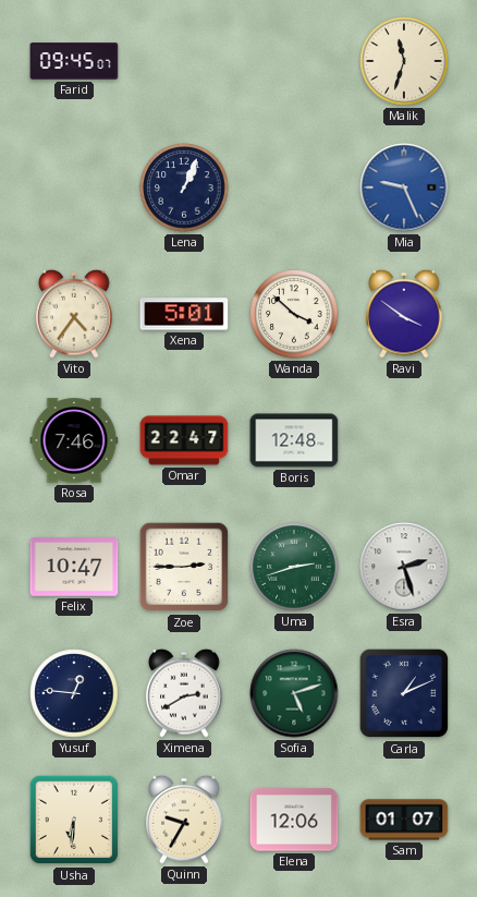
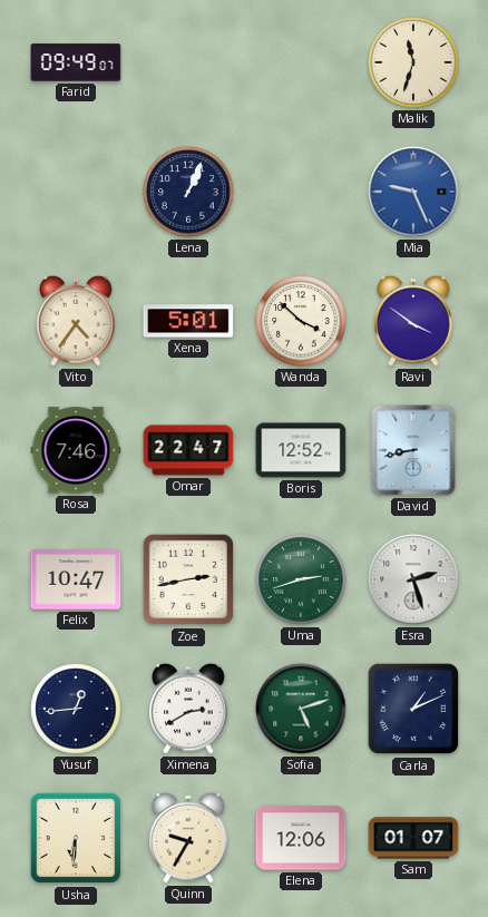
Farid: 09:45 -> 09:49
Boris: 12:48 -> 12:52
David: none -> 8:43
Zoe: 2:45 -> 2:43
Yusuf: 12:46 -> 12:44
